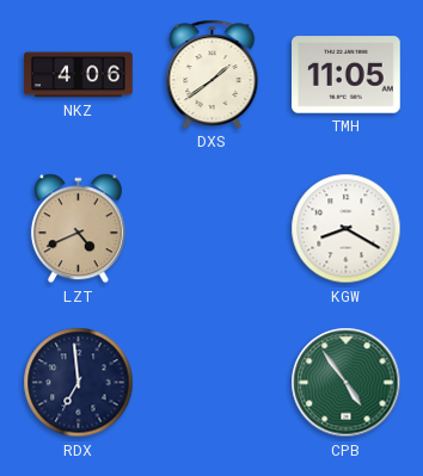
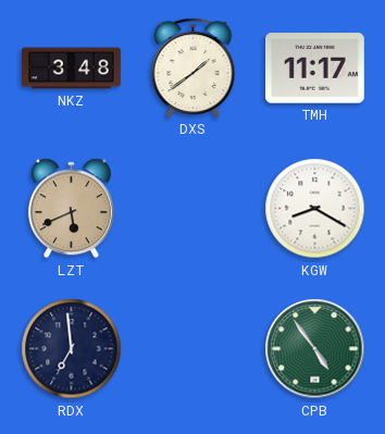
NKZ: 4:06 -> 3:48
TMH: 11:05 -> 11:17
LZT: 4:41 -> 5:41
